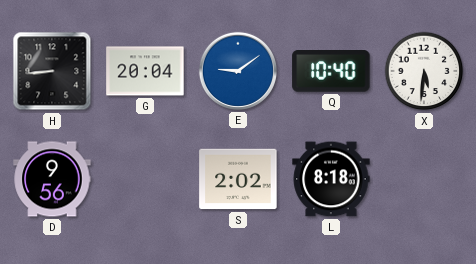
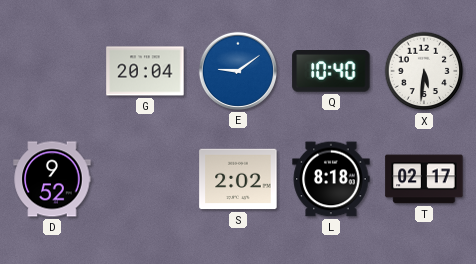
H: 8:44 -> none
D: 9:56 -> 9:52
T: none -> 02:17
